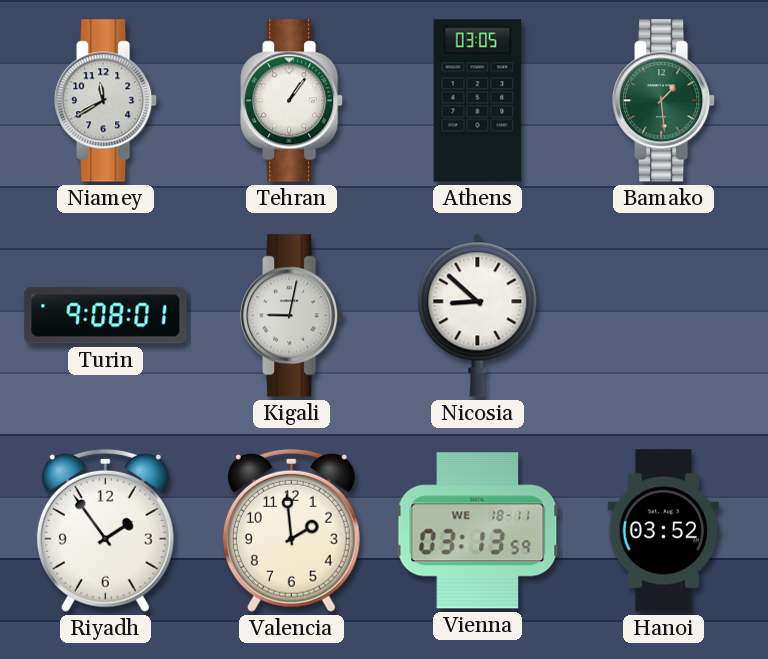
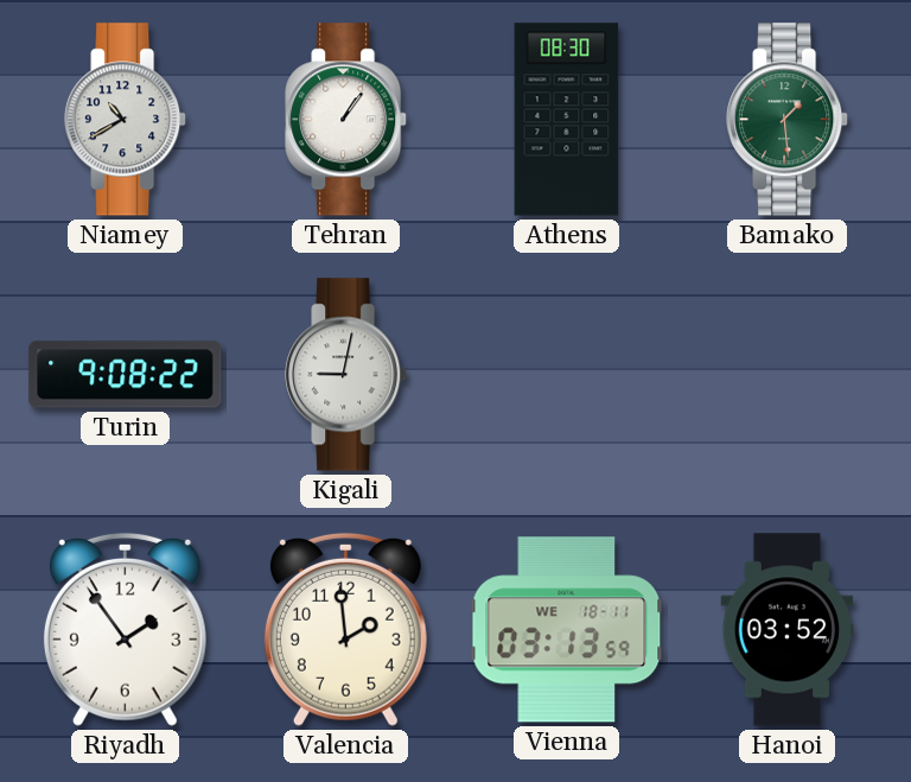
Niamey: 11:40 -> 10:40
Athens: 03:05 -> 08:30
Turin: 9:08:01 -> 9:08:22
Nicosia: 8:52 -> none
